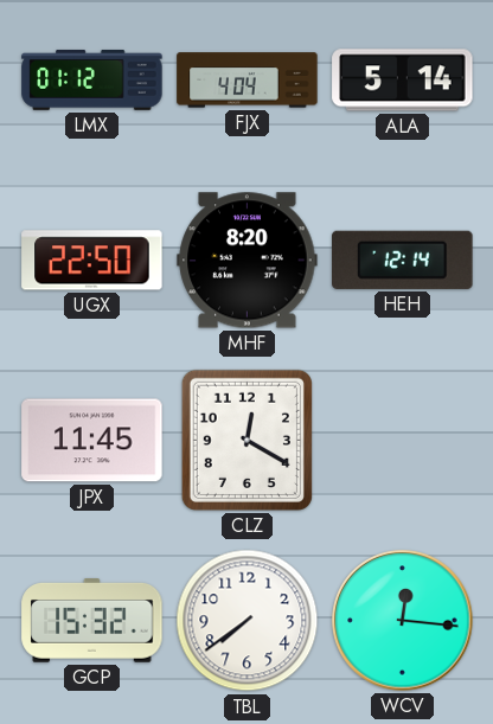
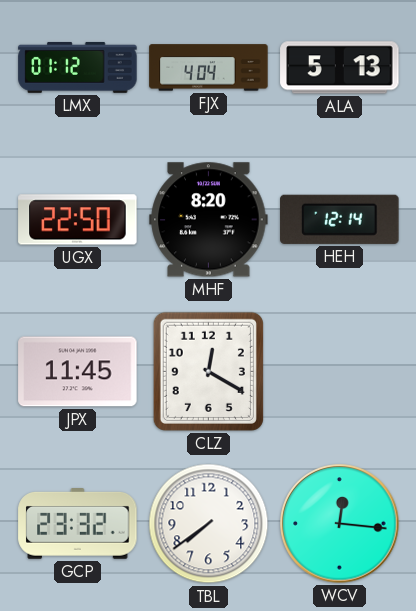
ALA: 5:14 -> 5:13
GCP: 15:32 -> 23:32
